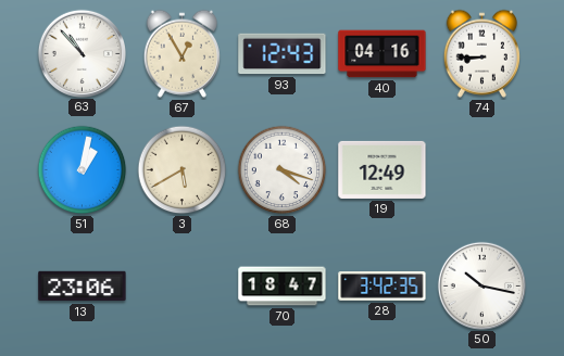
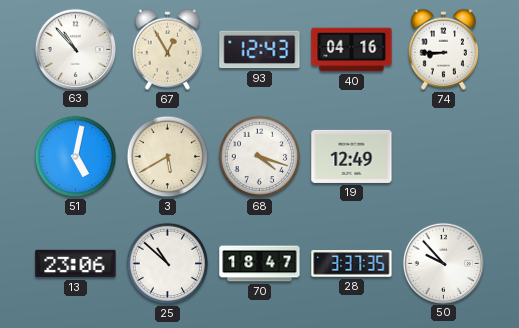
51: 1:02 -> 5:02
25: none -> 10:52
28: 3:42 -> 3:37
50: 10:17 -> 9:53
